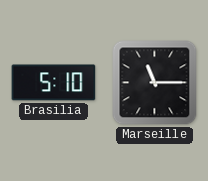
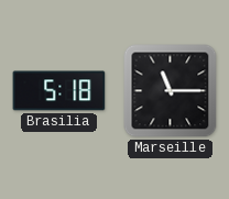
Brasilia: 5:10 -> 5:18
